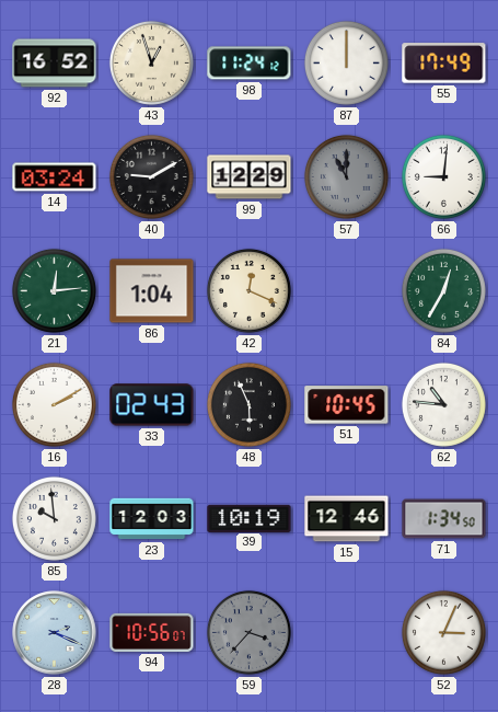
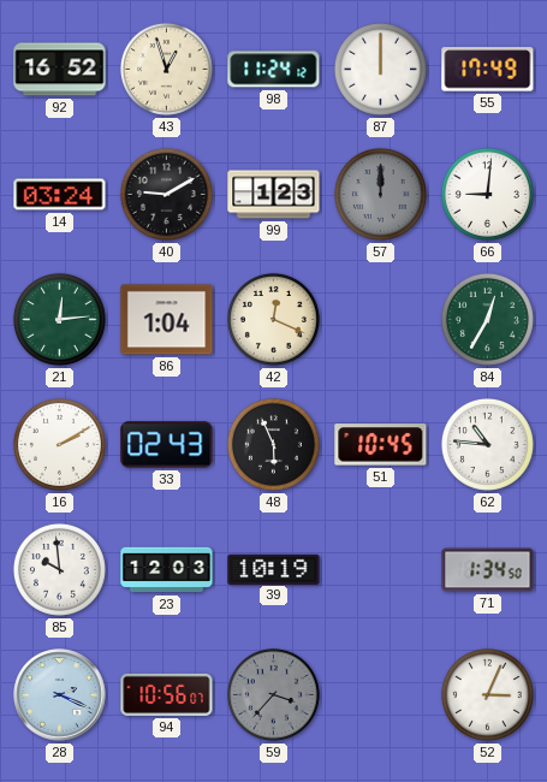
99: 12:29 -> 1:23
57: 11:00 -> 12:00
15: 12:46 -> none
